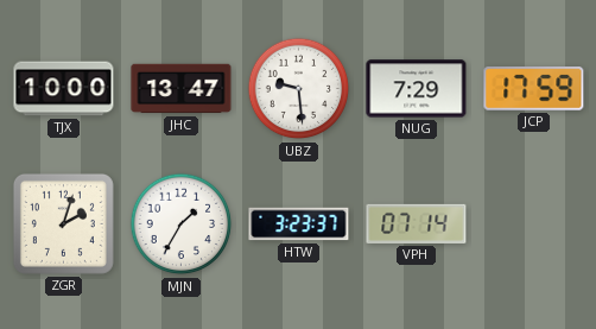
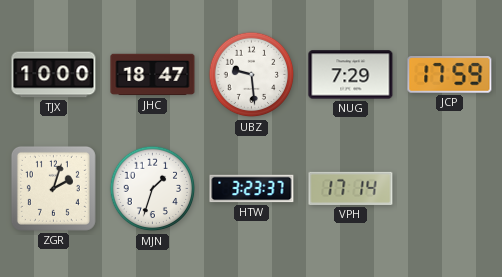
JHC: 13:47 -> 18:47
MJN: 1:35 -> 1:33
VPH: 07:14 -> 17:14
